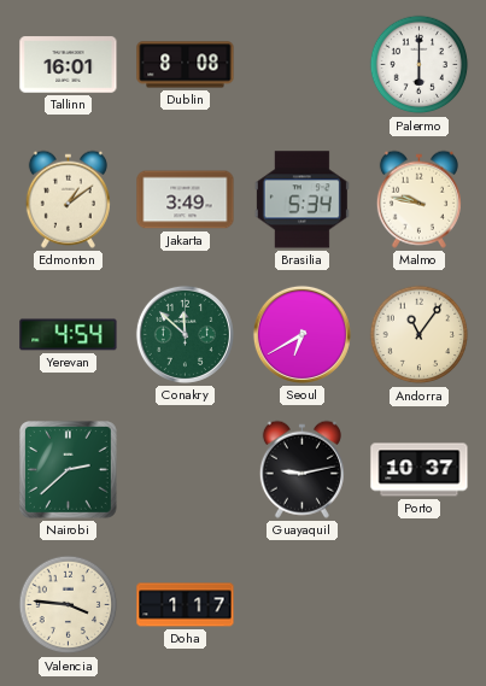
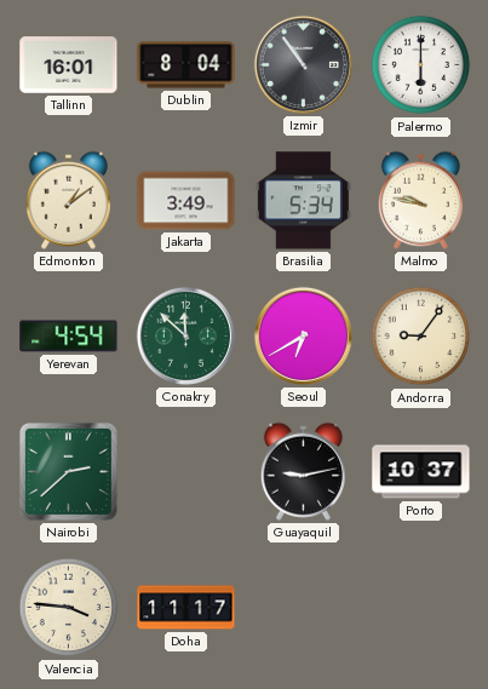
Dublin: 8:08 -> 8:04
Izmir: none -> 10:54
Andorra: 11:06 -> 9:06
Doha: 1:17 -> 11:17
